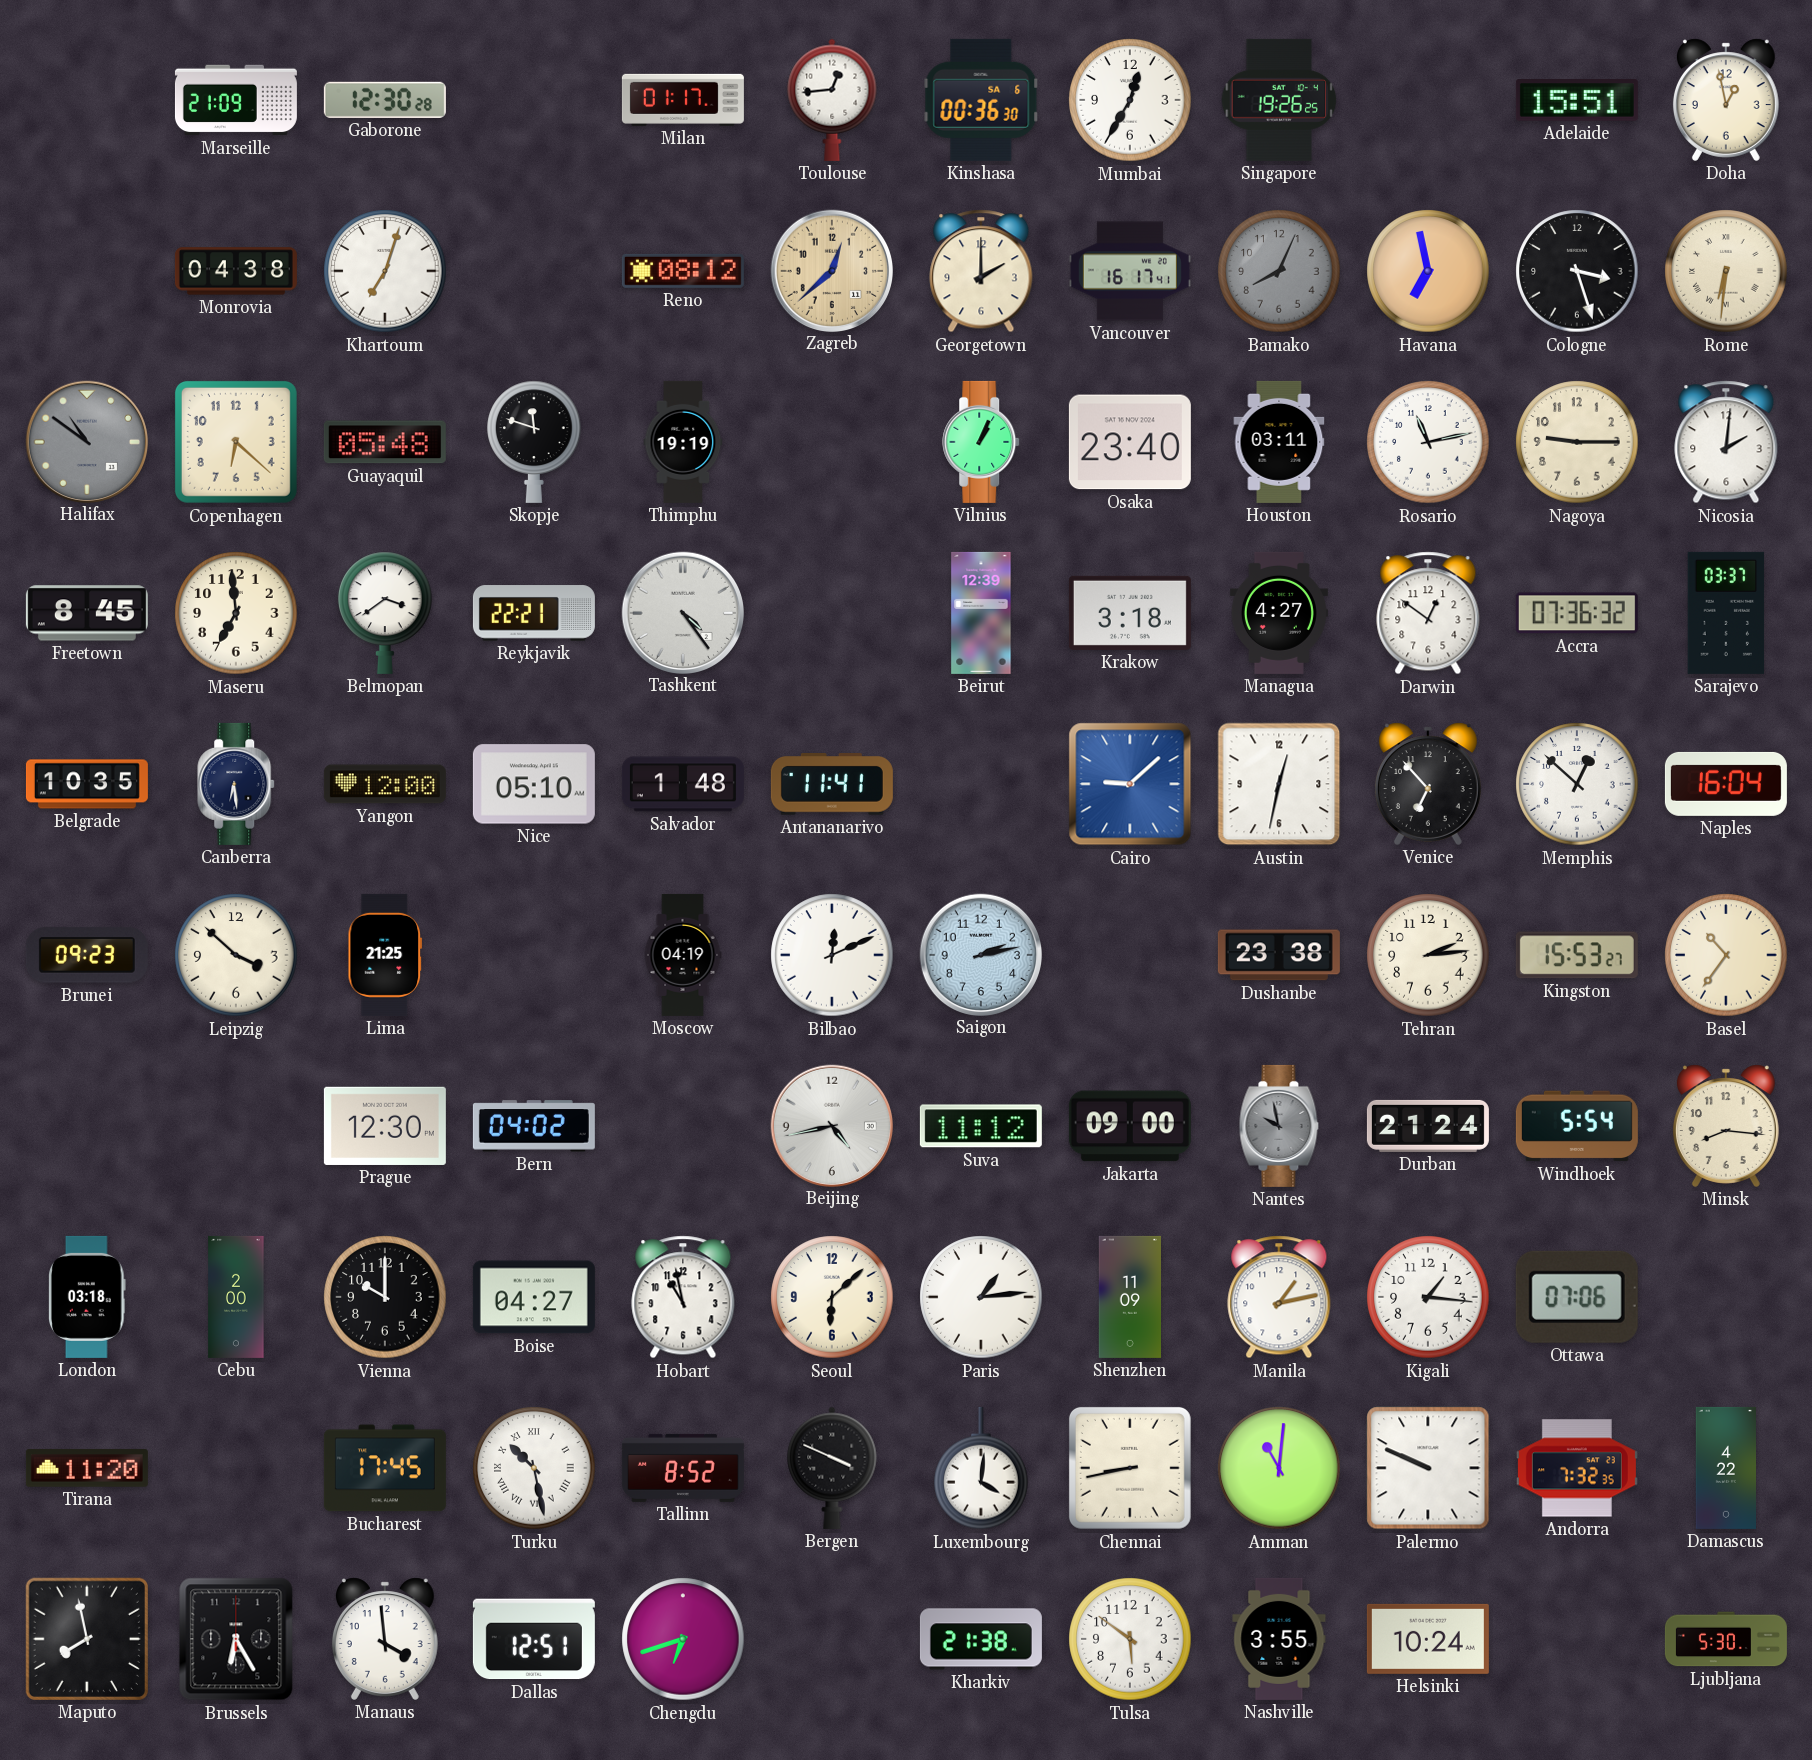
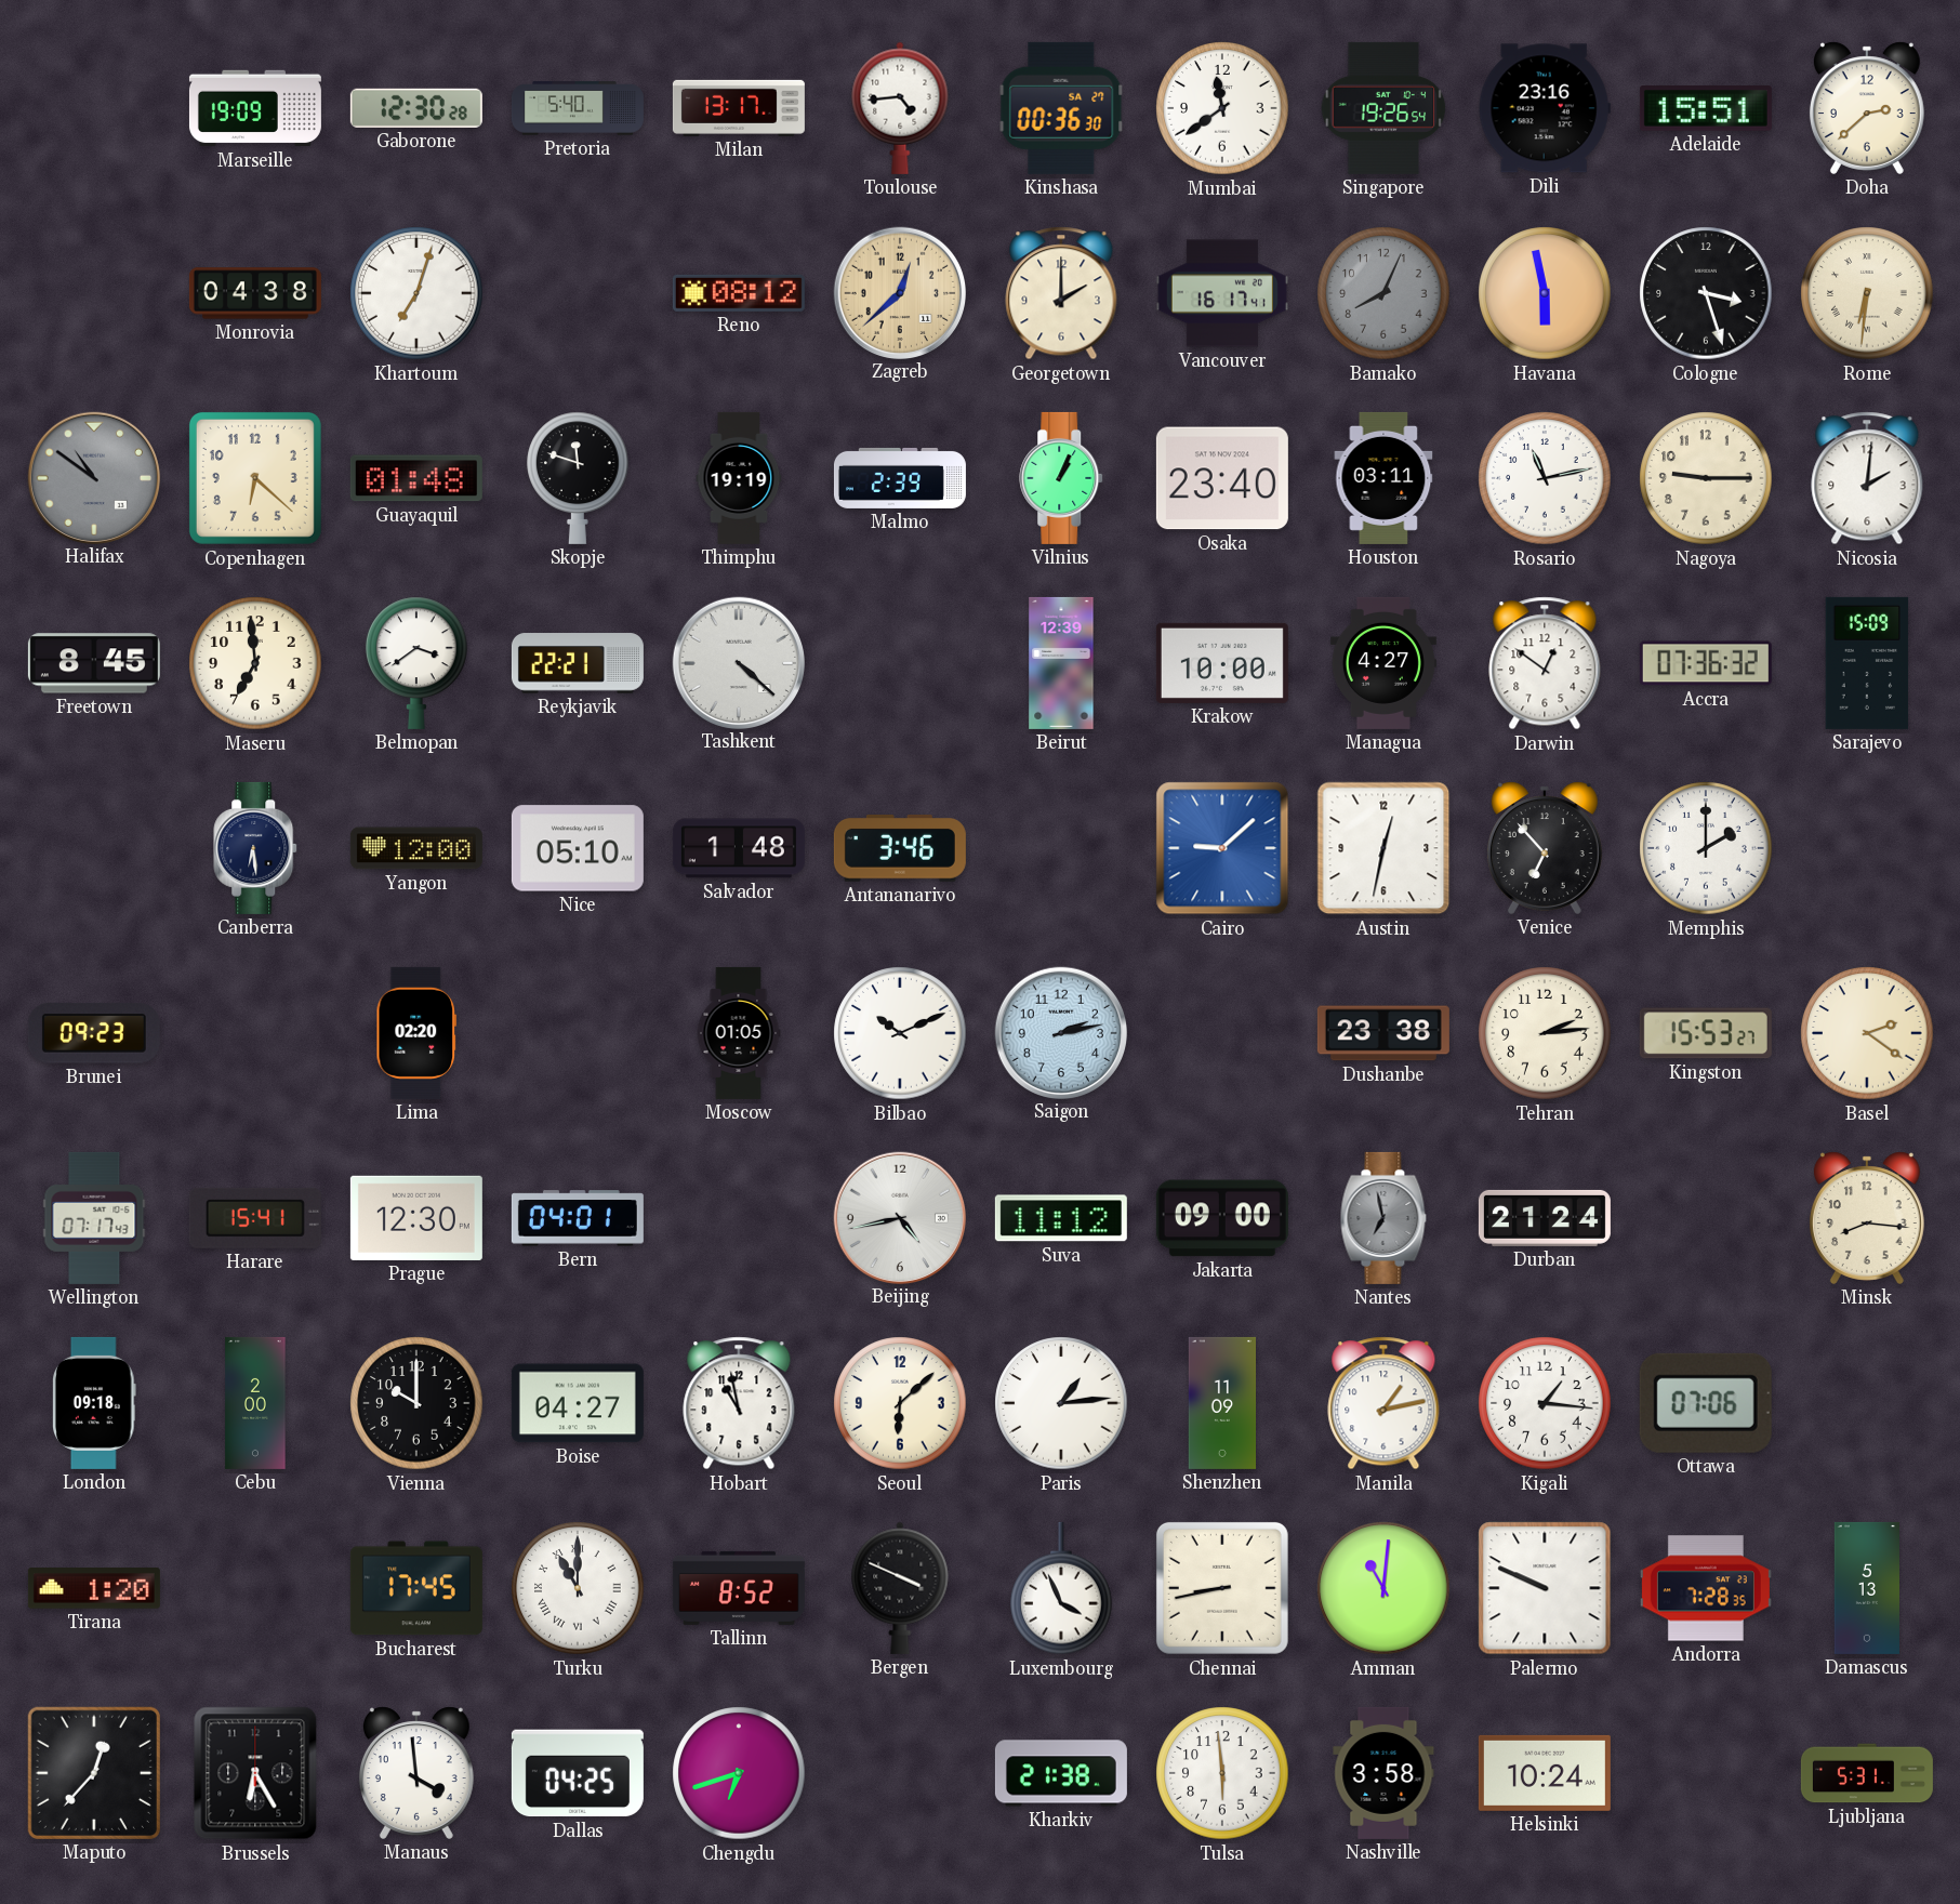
Marseille: 21:09 -> 19:09
Pretoria: none -> 5:40
Milan: 01:17 -> 13:17
Toulouse: 12:44 -> 4:44
Kinshasa date: SA 6 -> SA 27
Mumbai: 12:35 -> 11:39
Singapore: 19:26:25 -> 19:26:54
Dili: none -> 23:16
Doha: 12:58 -> 2:38
Havana: 6:58 -> 5:58
Guayaquil: 05:48 -> 01:48
Malmo: none -> 2:39
Tashkent: 4:24 -> 4:22
Krakow: 3:18 -> 10:00
Sarajevo: 03:37 -> 15:09
Belgrade: 10:35 -> none
Antananarivo: 11:41 -> 3:46
Memphis: 12:52 -> 2:00
Naples: 16:04 -> none
Leipzig: 3:52 -> none
Lima: 21:25 -> 02:20
Moscow: 04:19 -> 01:05
Bilbao: 12:11 -> 10:11
Basel: 10:36 -> 2:21
Wellington: none -> 07:17
Harare: none -> 15:41
Bern: 04:02 -> 04:01
Nantes: 9:58 -> 6:58
Windhoek: 5:54 -> none
London: 03:18 -> 09:18
Tirana: 11:20 -> 1:20
Turku: 10:28 -> 11:00
Luxembourg: 4:01 -> 3:56
Andorra: 7:32 -> 7:28
Damascus: 4:22 -> 5:13
Maputo: 7:58 -> 12:37
Dallas: 12:51 -> 04:25
Tulsa: 5:51 -> 5:59
Nashville: 3:55 -> 3:58
Ljubljana: 5:30 -> 5:31
